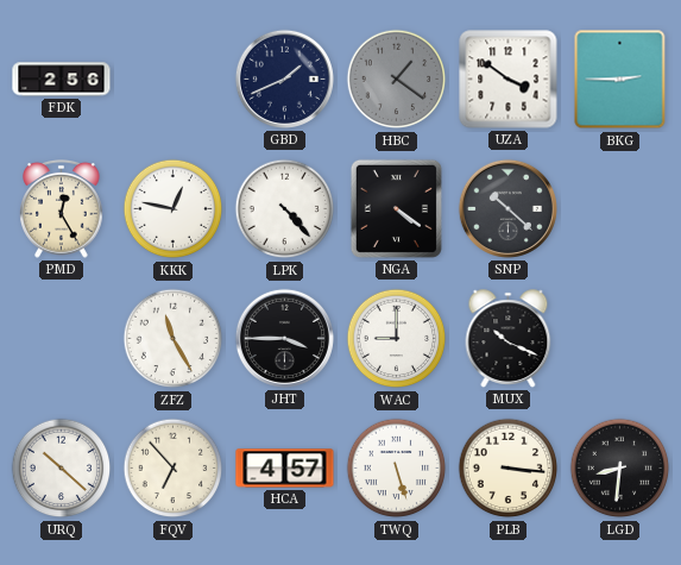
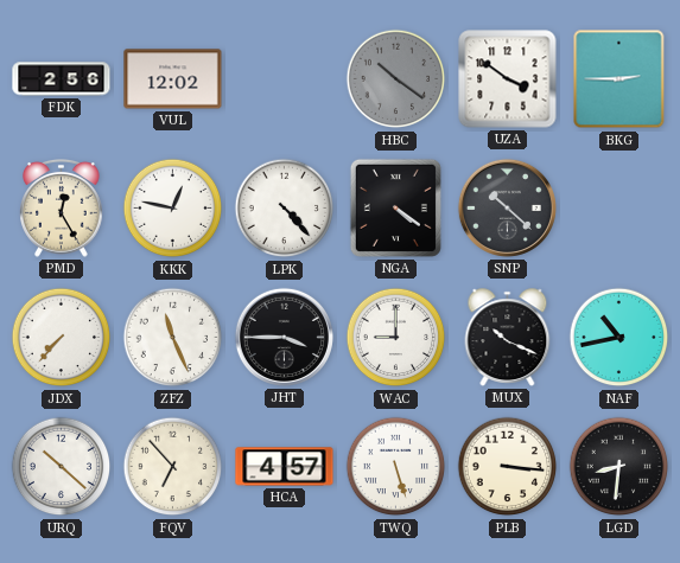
VUL: none -> 12:02
GBD: 1:41 -> none
HBC: 1:21 -> 10:21
JDX: none -> 7:37
ZFZ: 11:25 -> 11:26
NAF: none -> 10:43
